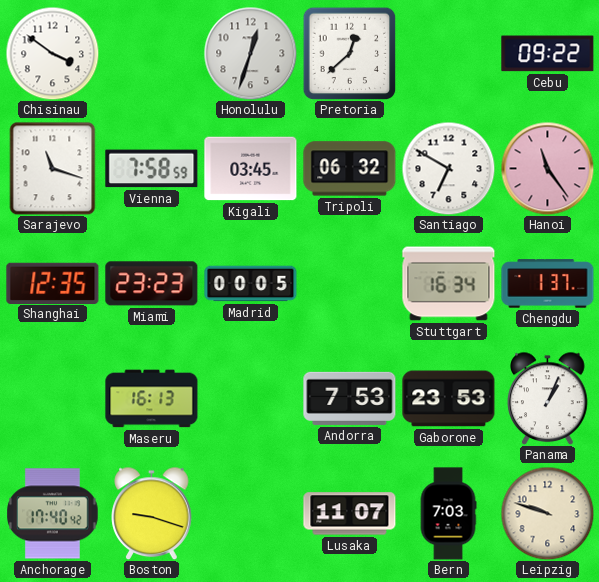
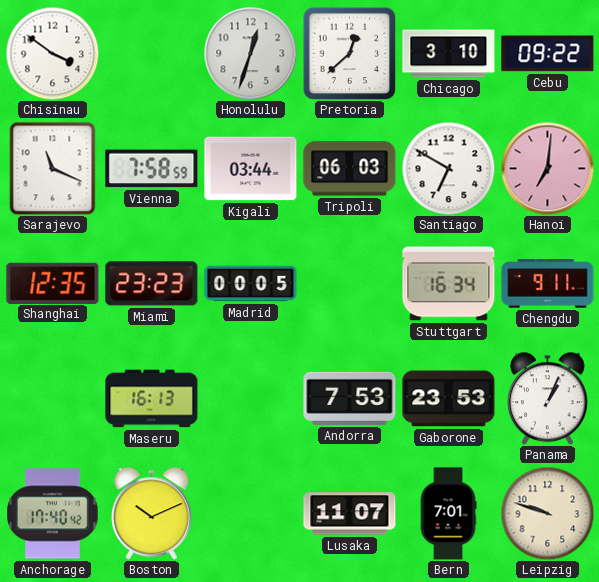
Chicago: none -> 3:10
Sarajevo: 11:18 -> 11:19
Kigali: 03:45 -> 03:44
Tripoli: 06:32 -> 06:03
Hanoi: 11:24 -> 7:01
Chengdu: 1:37 -> 9:11
Boston: 9:18 -> 10:11
Bern: 7:03 -> 7:01
